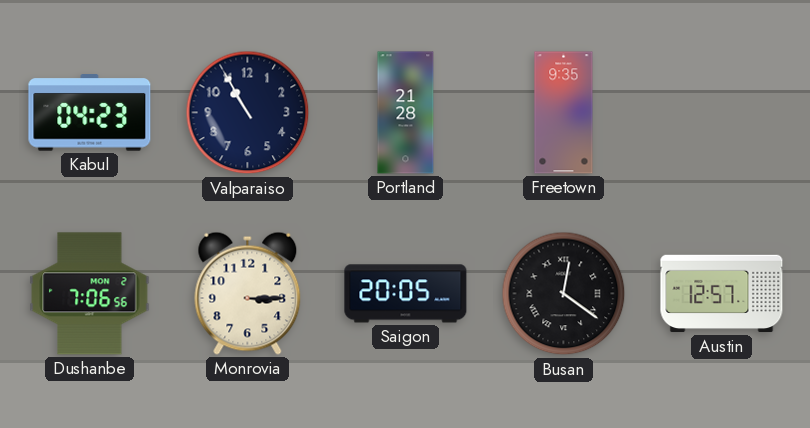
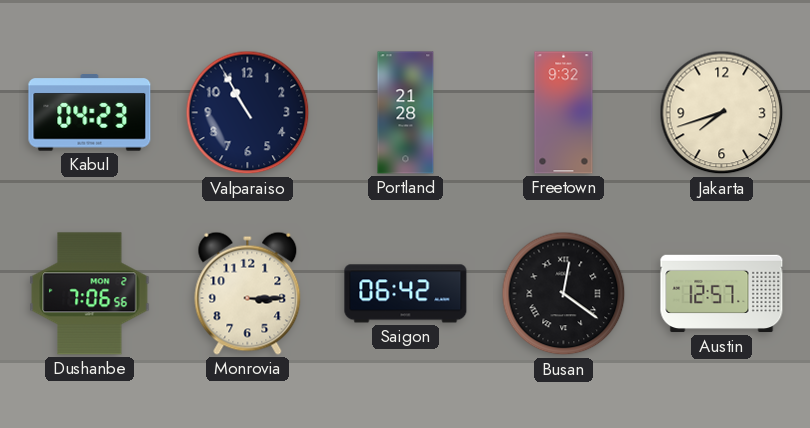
Freetown: 9:35 -> 9:32
Jakarta: none -> 7:42
Saigon: 20:05 -> 06:42
